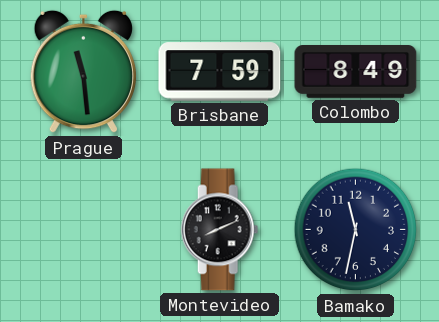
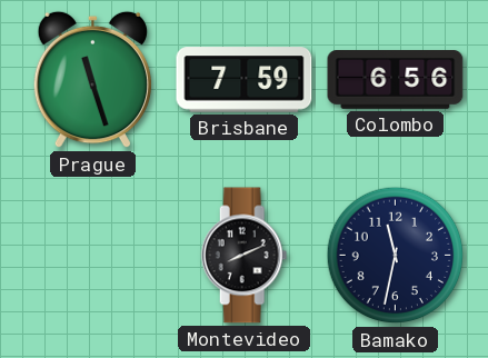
Prague: 11:29 -> 11:27
Colombo: 8:49 -> 6:56
